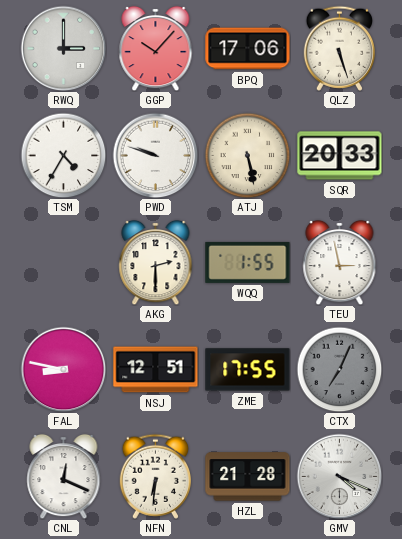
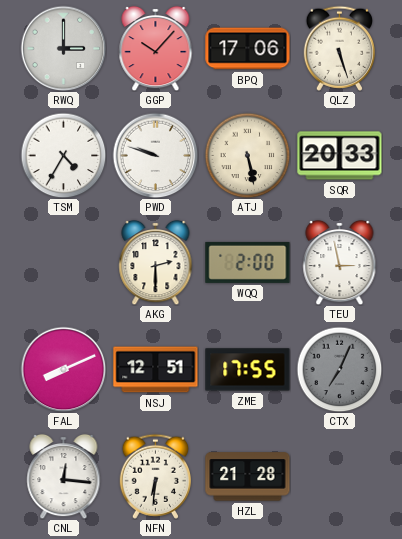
WQQ: 1:55 -> 2:00
FAL: 8:47 -> 8:11
CNL: 12:19 -> 12:16
GMV: 4:19 -> none
